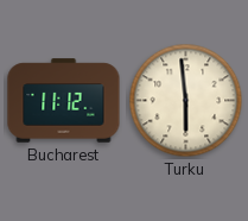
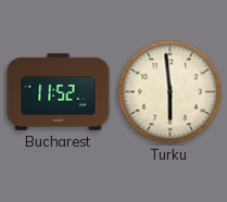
Bucharest: 11:12 -> 11:52
